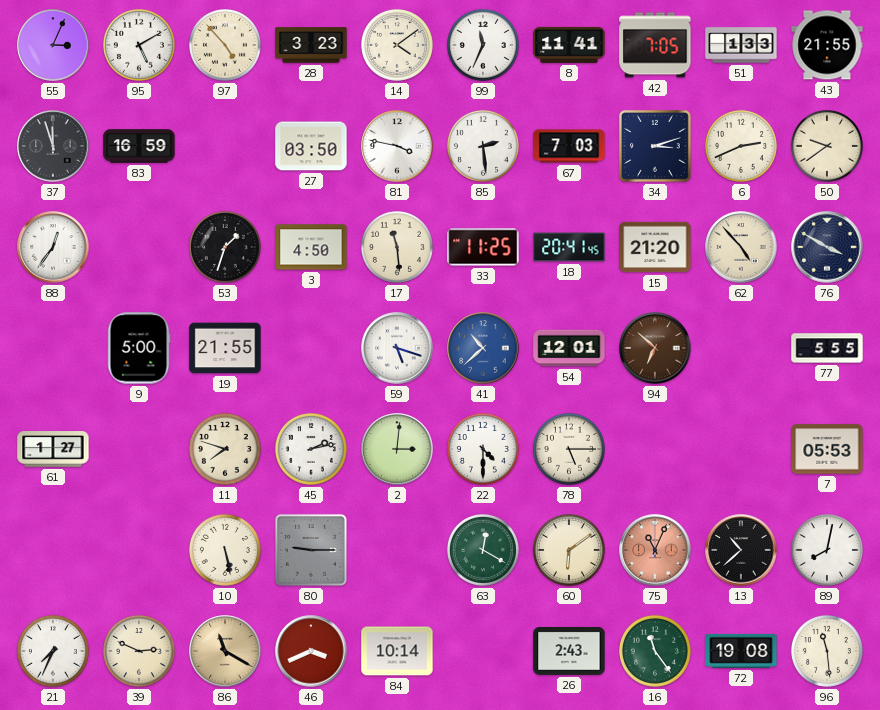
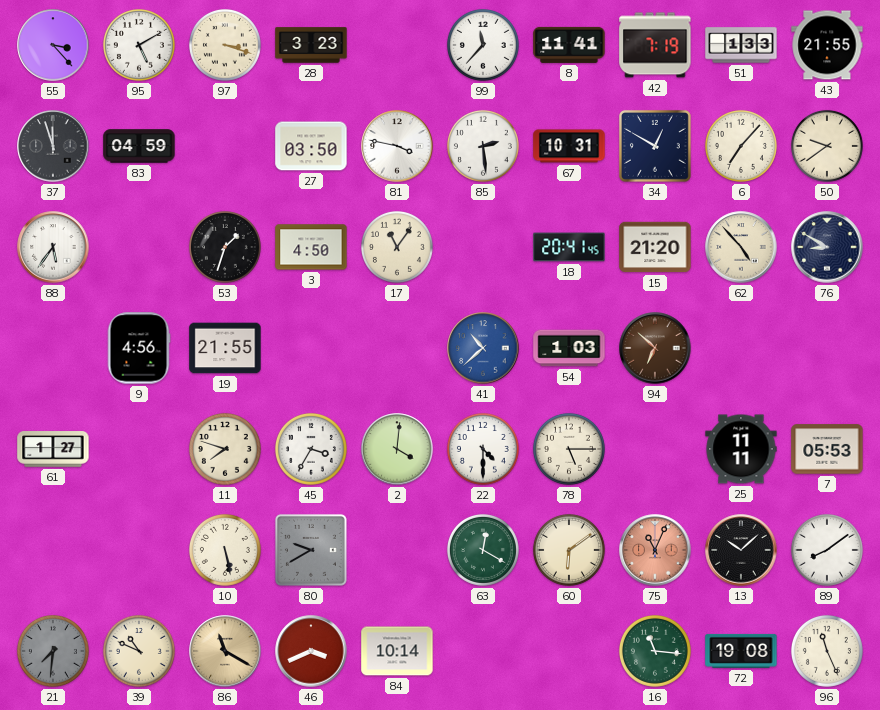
55: 3:04 -> 3:23
97: 4:53 -> 3:18
14: 4:09 -> none
99: 11:34 -> 11:37
42: 7:05 -> 7:19
83: 16:59 -> 04:59
67: 7:03 -> 10:31
34: 3:12 -> 12:50
6: 2:41 -> 7:07
88: 12:36 -> 5:36
17: 11:29 -> 11:06
33: 11:25 -> none
76: 3:50 -> 8:50
9: 5:00 -> 4:56
59: 5:18 -> none
54: 12:01 -> 1:03
77: 5:55 -> none
45: 2:13 -> 3:35
2: 3:01 -> 4:01
25: none -> 11:11
80: 9:15 -> 9:40
13: 10:38 -> 10:08
89: 8:02 -> 8:09
21: 7:34 -> 7:31
21 dial: white -> grey
39: 2:49 -> 10:49
26: 2:43 -> none
16: 11:24 -> 11:16
96: 11:29 -> 11:26
